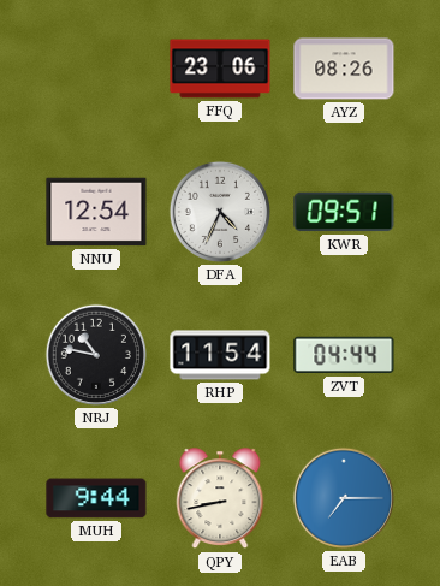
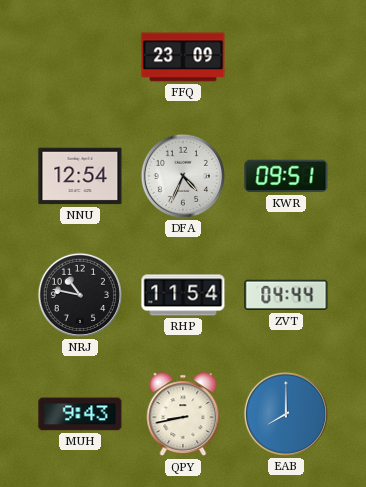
FFQ: 23:06 -> 23:09
AYZ: 08:26 -> none
MUH: 9:44 -> 9:43
EAB: 7:15 -> 8:00
